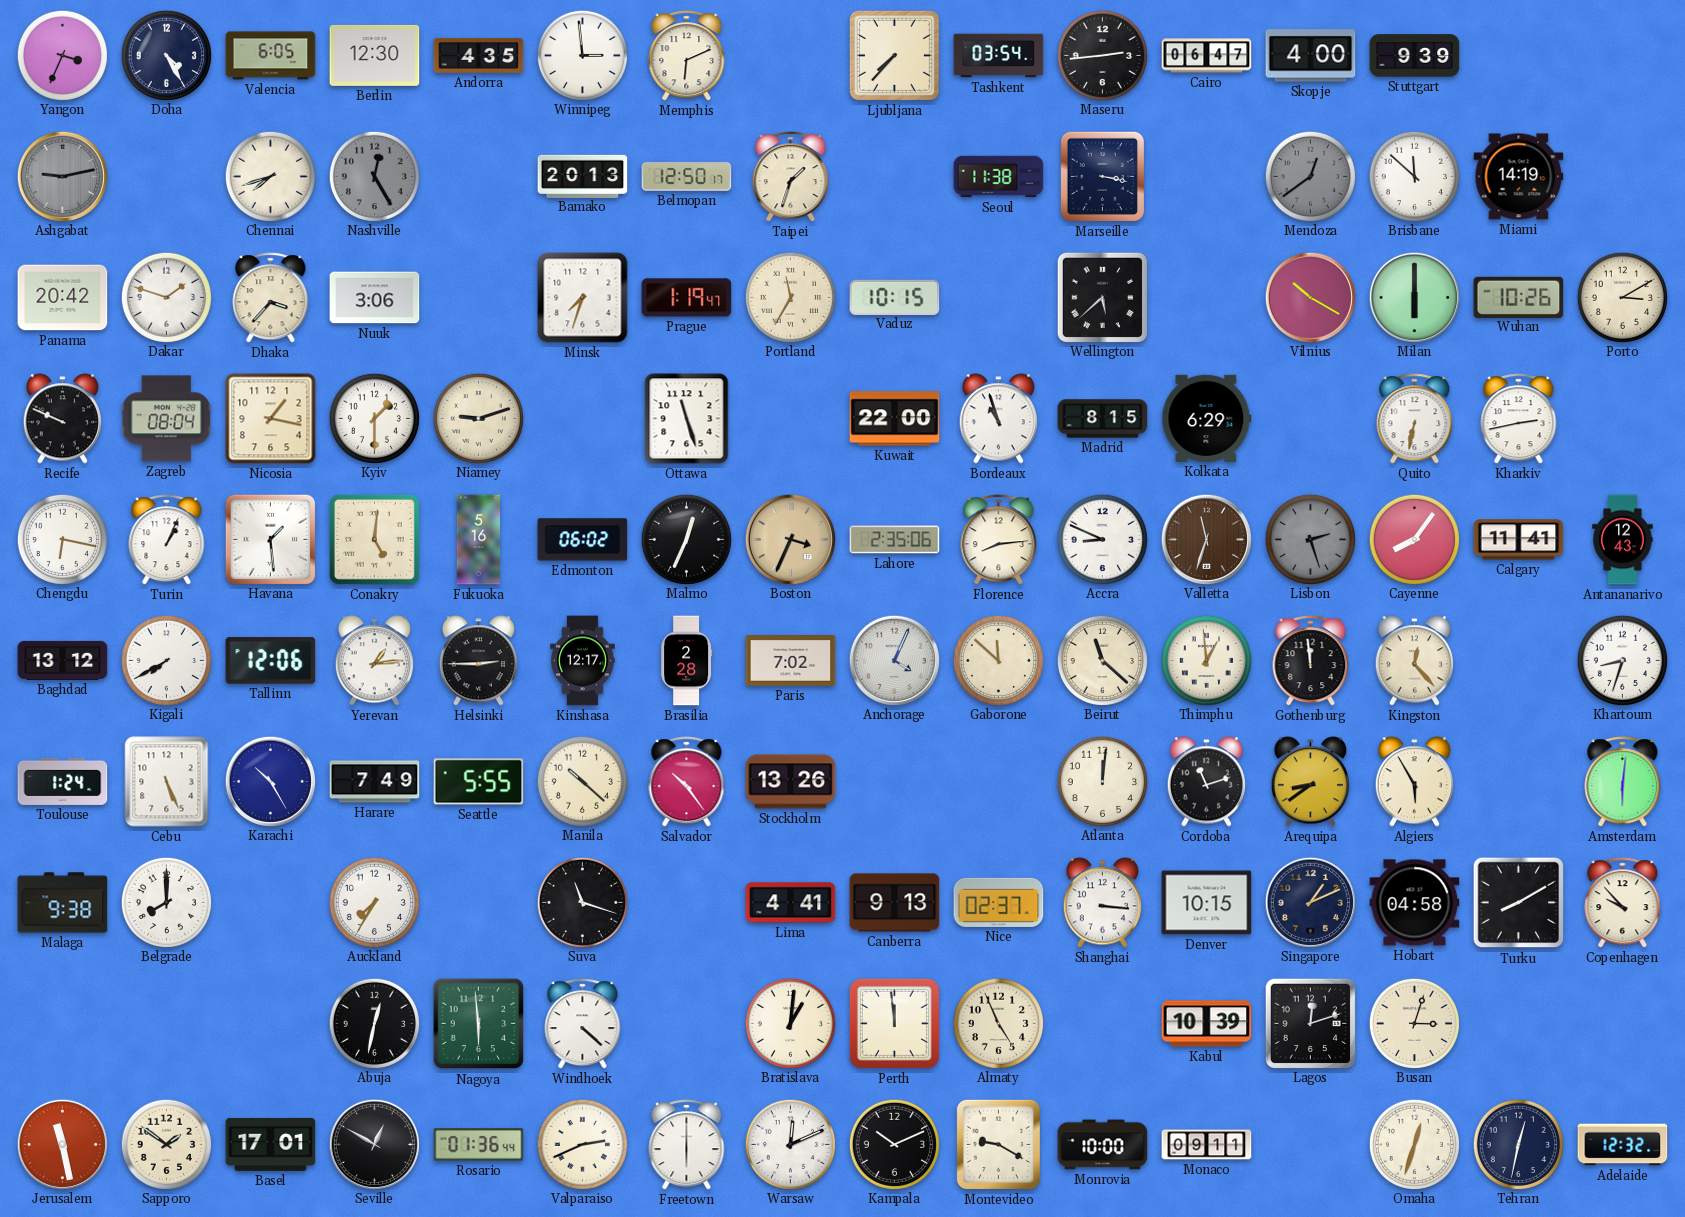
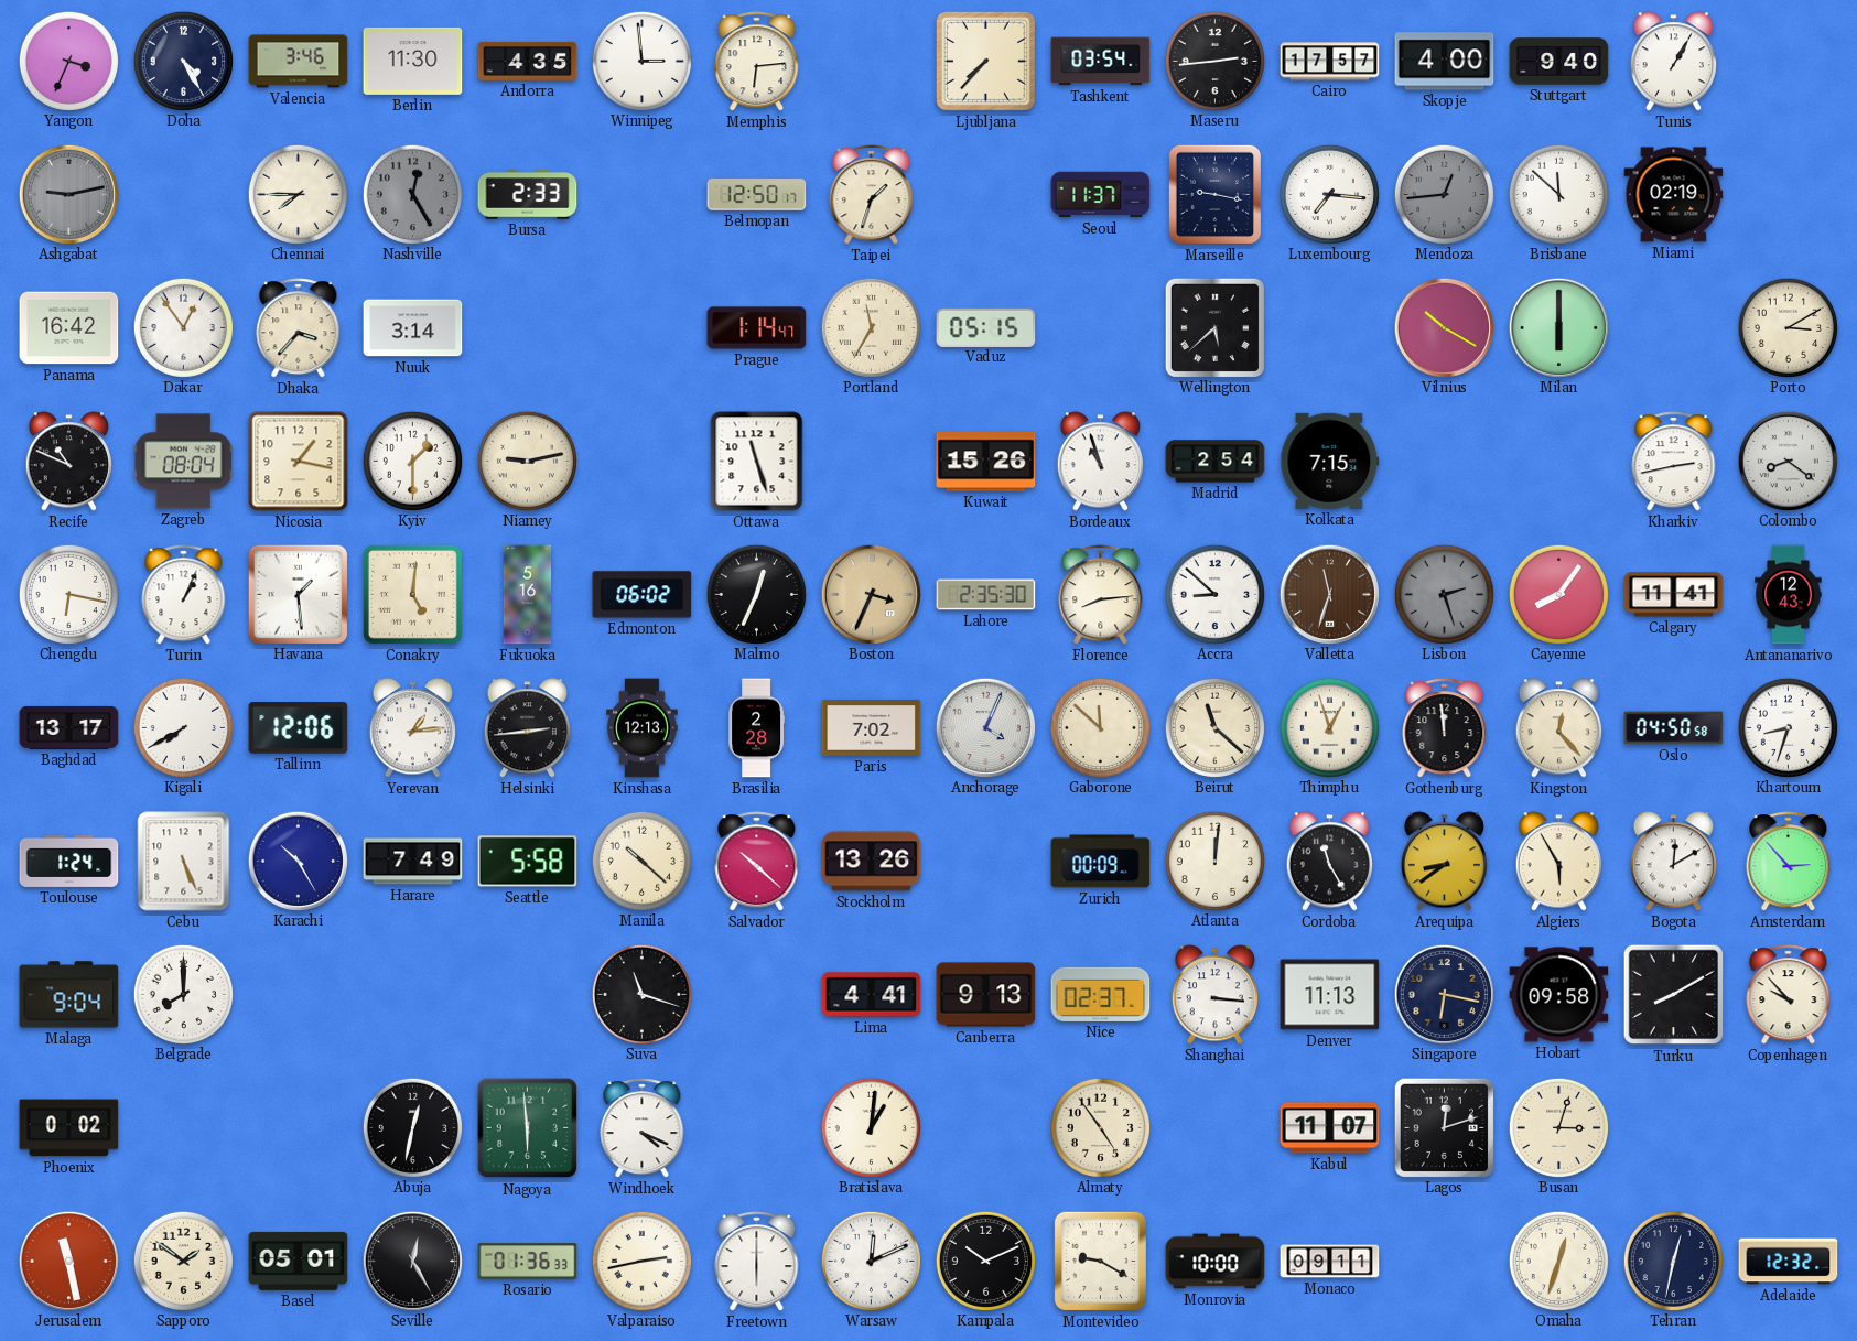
Valencia: 6:05 -> 3:46
Berlin: 12:30 -> 11:30
Memphis: 6:11 -> 6:14
Cairo: 06:47 -> 17:57
Stuttgart: 9:39 -> 9:40
Tunis: none -> 1:05
Chennai: 7:42 -> 7:45
Bursa: none -> 2:33
Bamako: 20:13 -> none
Seoul: 11:38 -> 11:37
Marseille: 3:17 -> 9:17
Luxembourg: none -> 7:16
Mendoza: 12:39 -> 12:44
Miami: 14:19 -> 02:19
Panama: 20:42 -> 16:42
Dakar: 1:48 -> 12:54
Nuuk: 3:06 -> 3:14
Minsk: 7:33 -> none
Prague: 1:19 -> 1:14
Vaduz: 10:15 -> 05:15
Wuhan: 10:26 -> none
Recife: 9:49 -> 10:49
Niamey: 9:12 -> 9:13
Kuwait: 22:00 -> 15:26
Madrid: 8:15 -> 2:54
Kolkata: 6:29 -> 7:15
Quito: 6:32 -> none
Colombo: none -> 8:21
Lahore: 2:35:06 -> 2:35:30
Accra: 8:49 -> 8:52
Baghdad: 13:12 -> 13:17
Helsinki: 2:45 -> 2:44
Kinshasa: 12:17 -> 12:13
Thimphu: 12:59 -> 12:57
Oslo: none -> 04:50
Seattle: 5:55 -> 5:58
Salvador: 10:24 -> 10:22
Zurich: none -> 00:09
Cordoba: 11:12 -> 11:25
Bogota: none -> 12:10
Amsterdam: 6:01 -> 2:53
Malaga: 9:38 -> 9:04
Auckland: 7:35 -> none
Denver: 10:15 -> 11:13
Singapore: 1:11 -> 6:17
Hobart: 04:58 -> 09:58
Phoenix: none -> 0:02
Windhoek: 4:22 -> 4:19
Perth: 11:59 -> none
Almaty: 4:56 -> 4:54
Kabul: 10:39 -> 11:07
Basel: 17:01 -> 05:01
Seville: 12:50 -> 12:25
Rosario: 01:36:44 -> 01:36:33
Valparaiso: 2:41 -> 2:43
